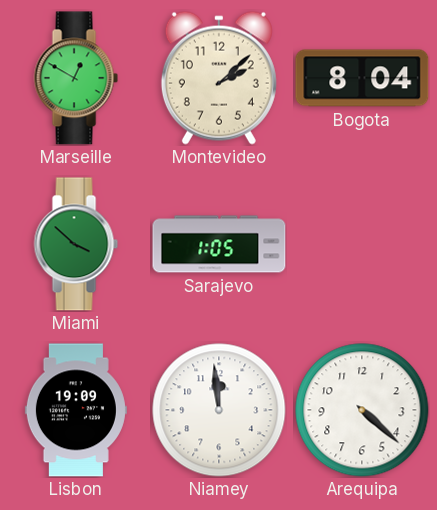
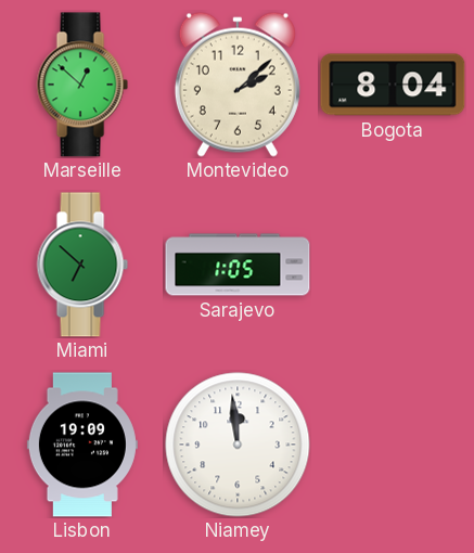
Marseille: 12:50 -> 12:52
Miami: 3:52 -> 6:52
Arequipa: 4:22 -> none
